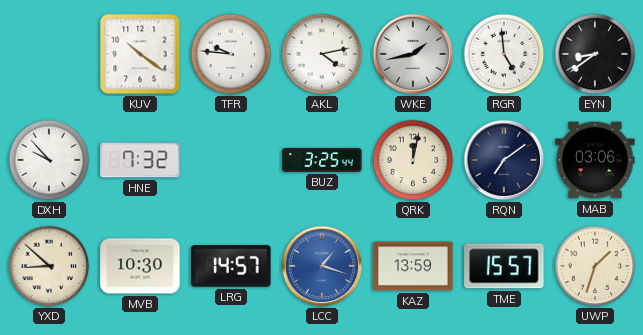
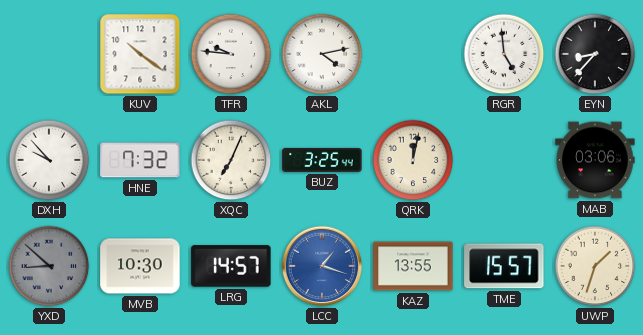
WKE: 1:43 -> none
EYN: 8:39 -> 8:37
XQC: none -> 7:04
RQN: 7:09 -> none
YXD dial: cream -> grey
KAZ: 13:59 -> 13:55
